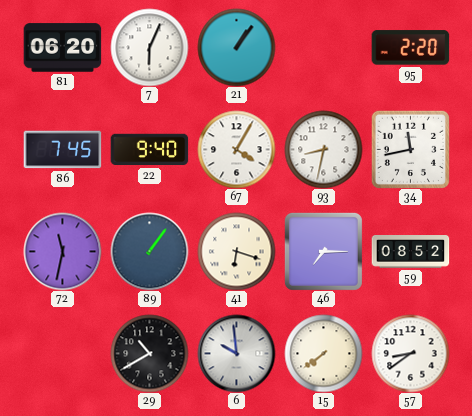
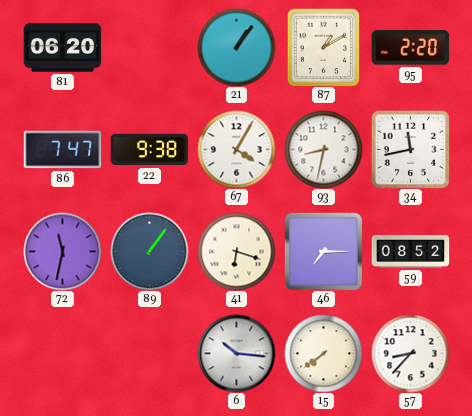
7: 6:04 -> none
87: none -> 1:10
86: 7:45 -> 7:47
22: 9:40 -> 9:38
29: 10:40 -> none
6: 9:59 -> 10:16
57: 8:39 -> 8:37
